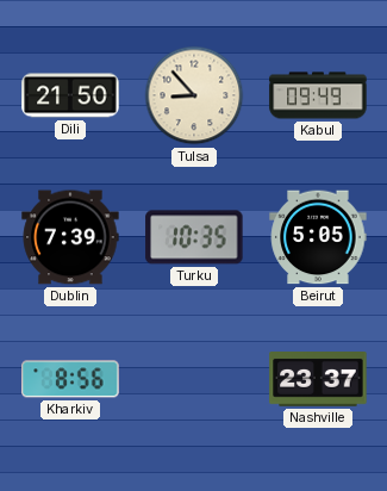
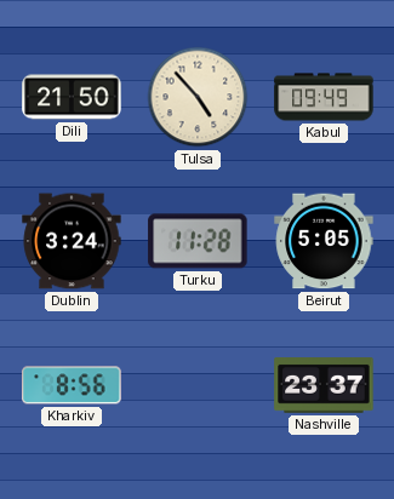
Tulsa: 8:53 -> 4:53
Dublin: 7:39 -> 3:24
Turku: 10:35 -> 11:28
